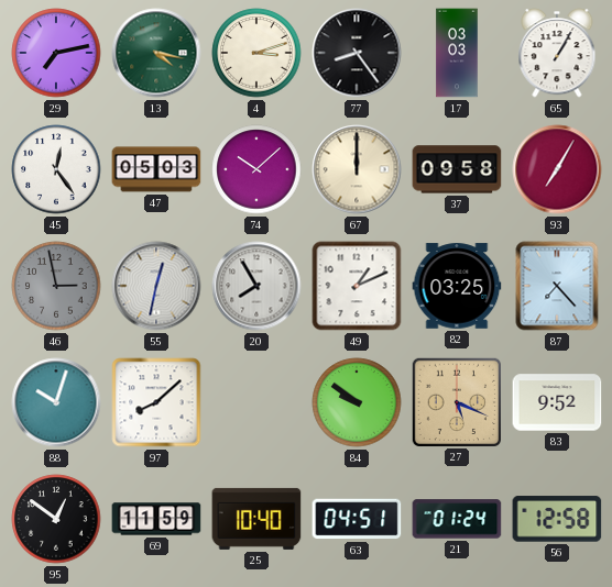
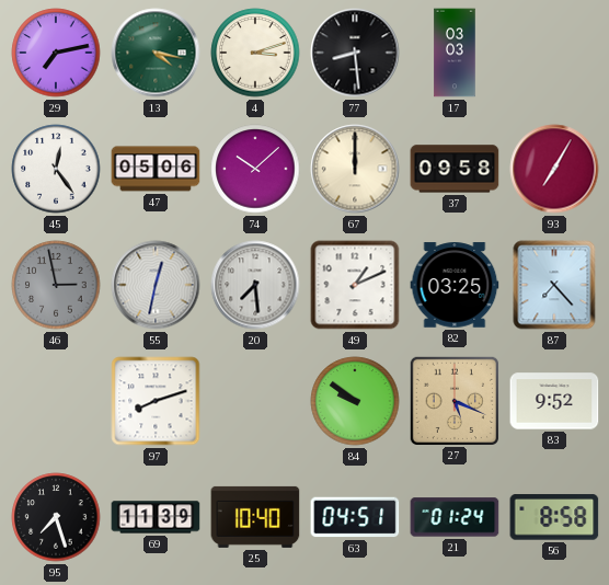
77: 8:24 -> 8:29
65: 1:05 -> none
47: 05:03 -> 05:06
20: 7:55 -> 7:29
88: 10:03 -> none
97: 8:08 -> 8:12
95: 12:51 -> 7:27
69: 11:59 -> 11:39
56: 12:58 -> 8:58
